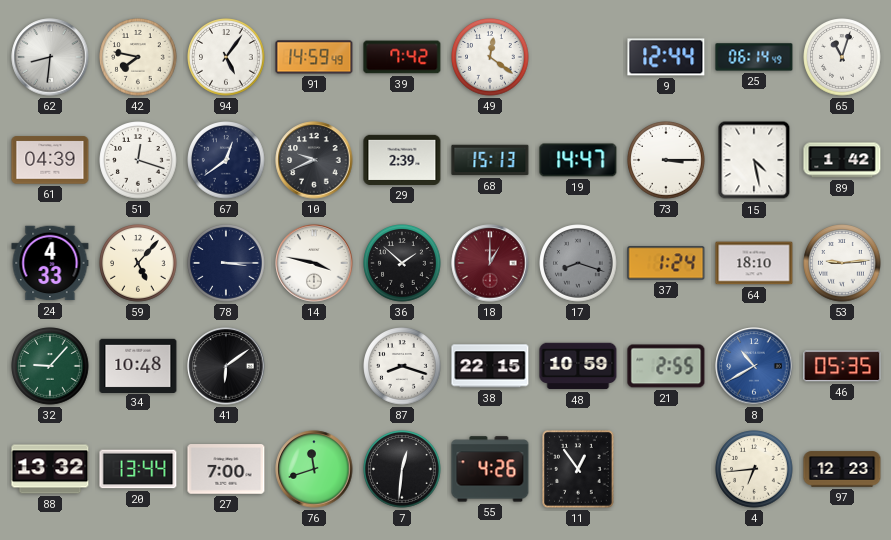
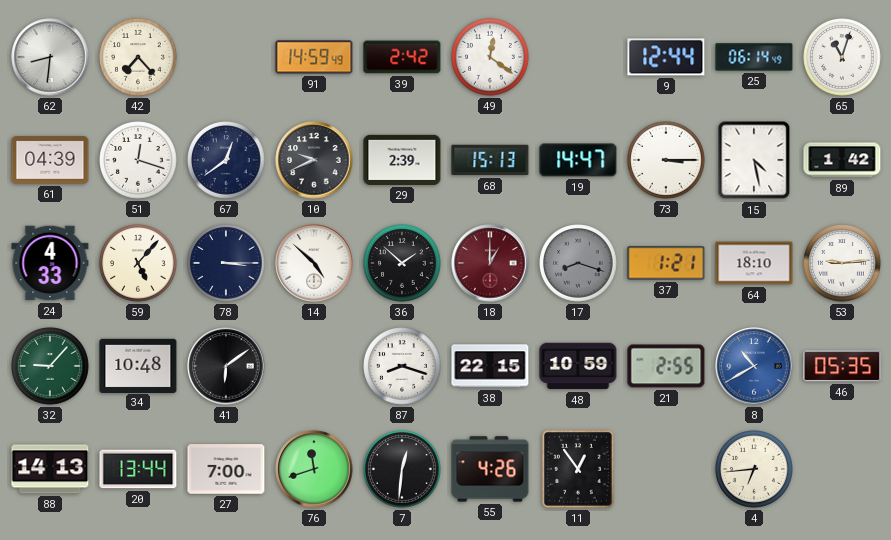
42: 7:47 -> 7:23
94: 5:06 -> none
39: 7:42 -> 2:42
14: 3:47 -> 4:52
37: 1:24 -> 1:21
88: 13:32 -> 14:13
97: 12:23 -> none
